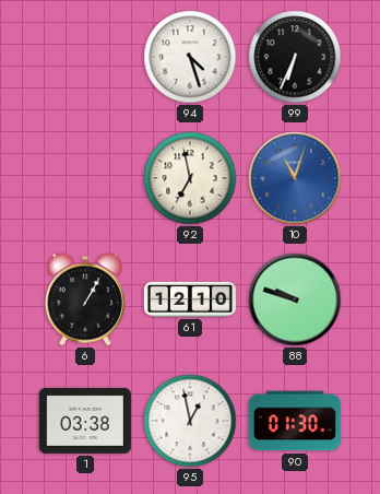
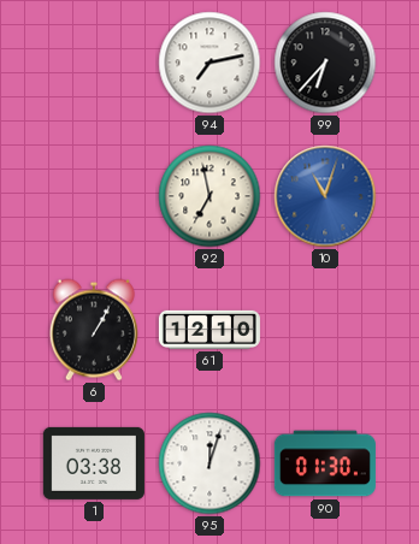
94: 4:27 -> 7:13
99: 6:34 -> 6:37
88: 9:48 -> none
95: 12:58 -> 12:03
